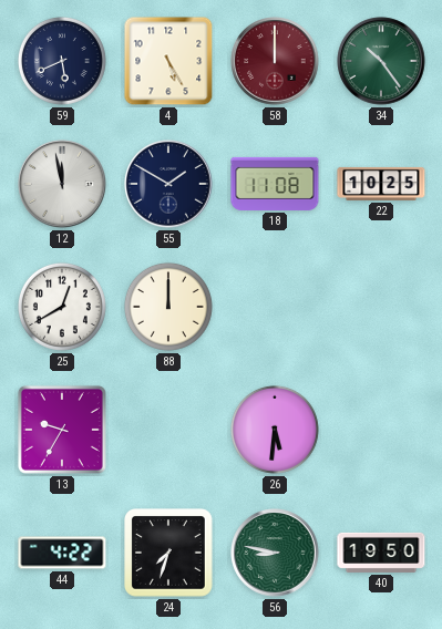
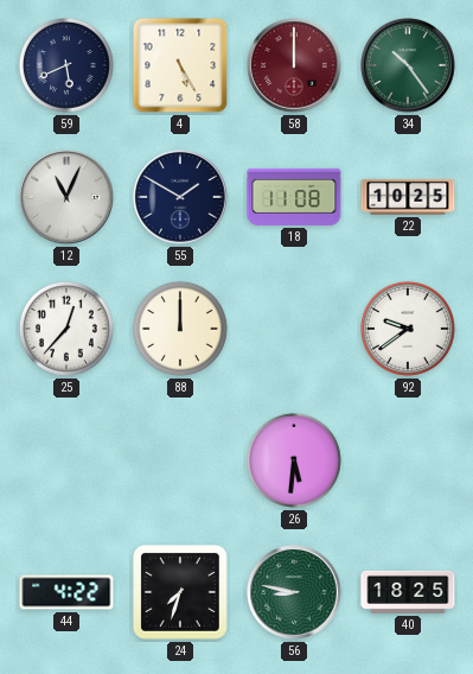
12: 11:58 -> 11:04
25: 12:40 -> 12:37
92: none -> 9:39
13: 9:35 -> none
40: 19:50 -> 18:25
